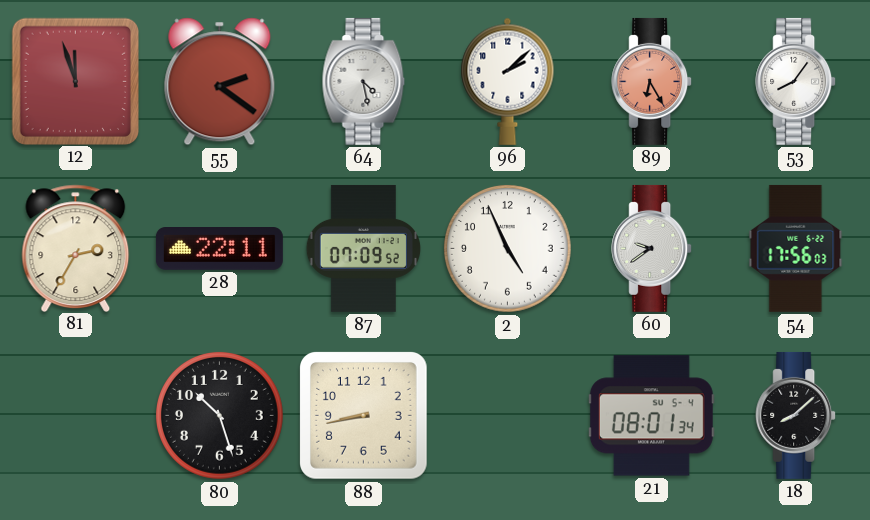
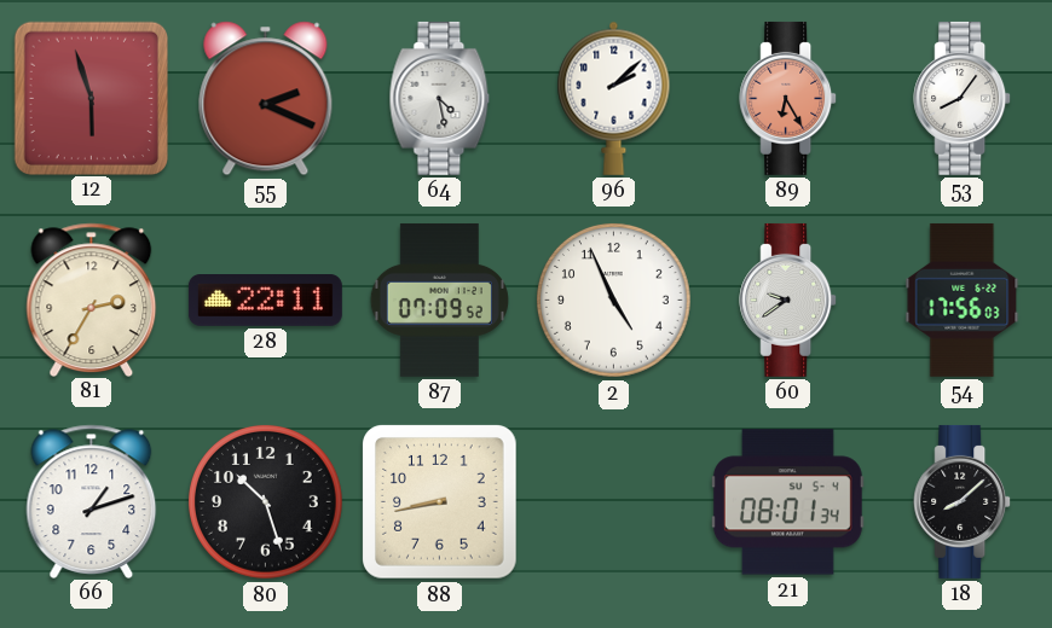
12: 11:57 -> 5:57
55: 2:21 -> 2:19
66: none -> 1:12
